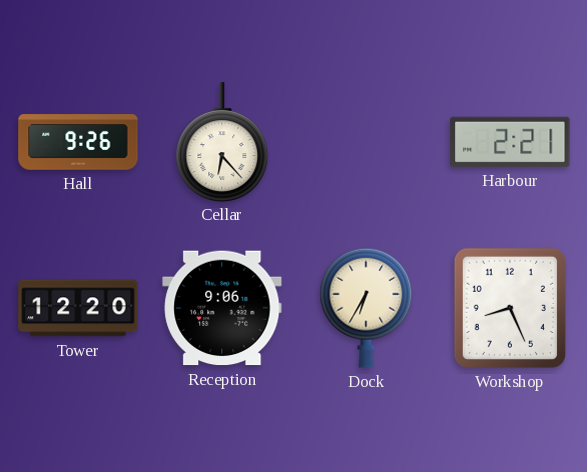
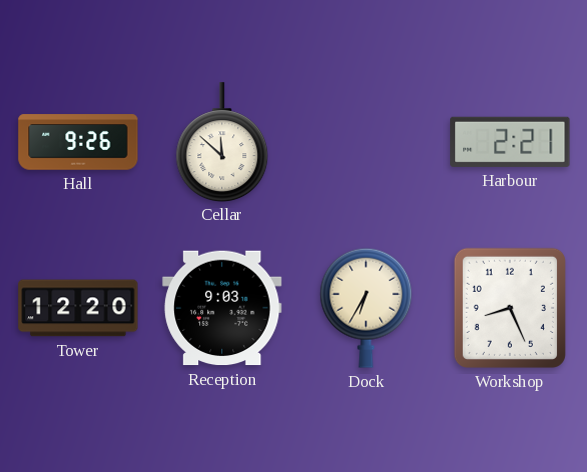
Cellar: 6:23 -> 11:52
Reception: 9:06 -> 9:03
